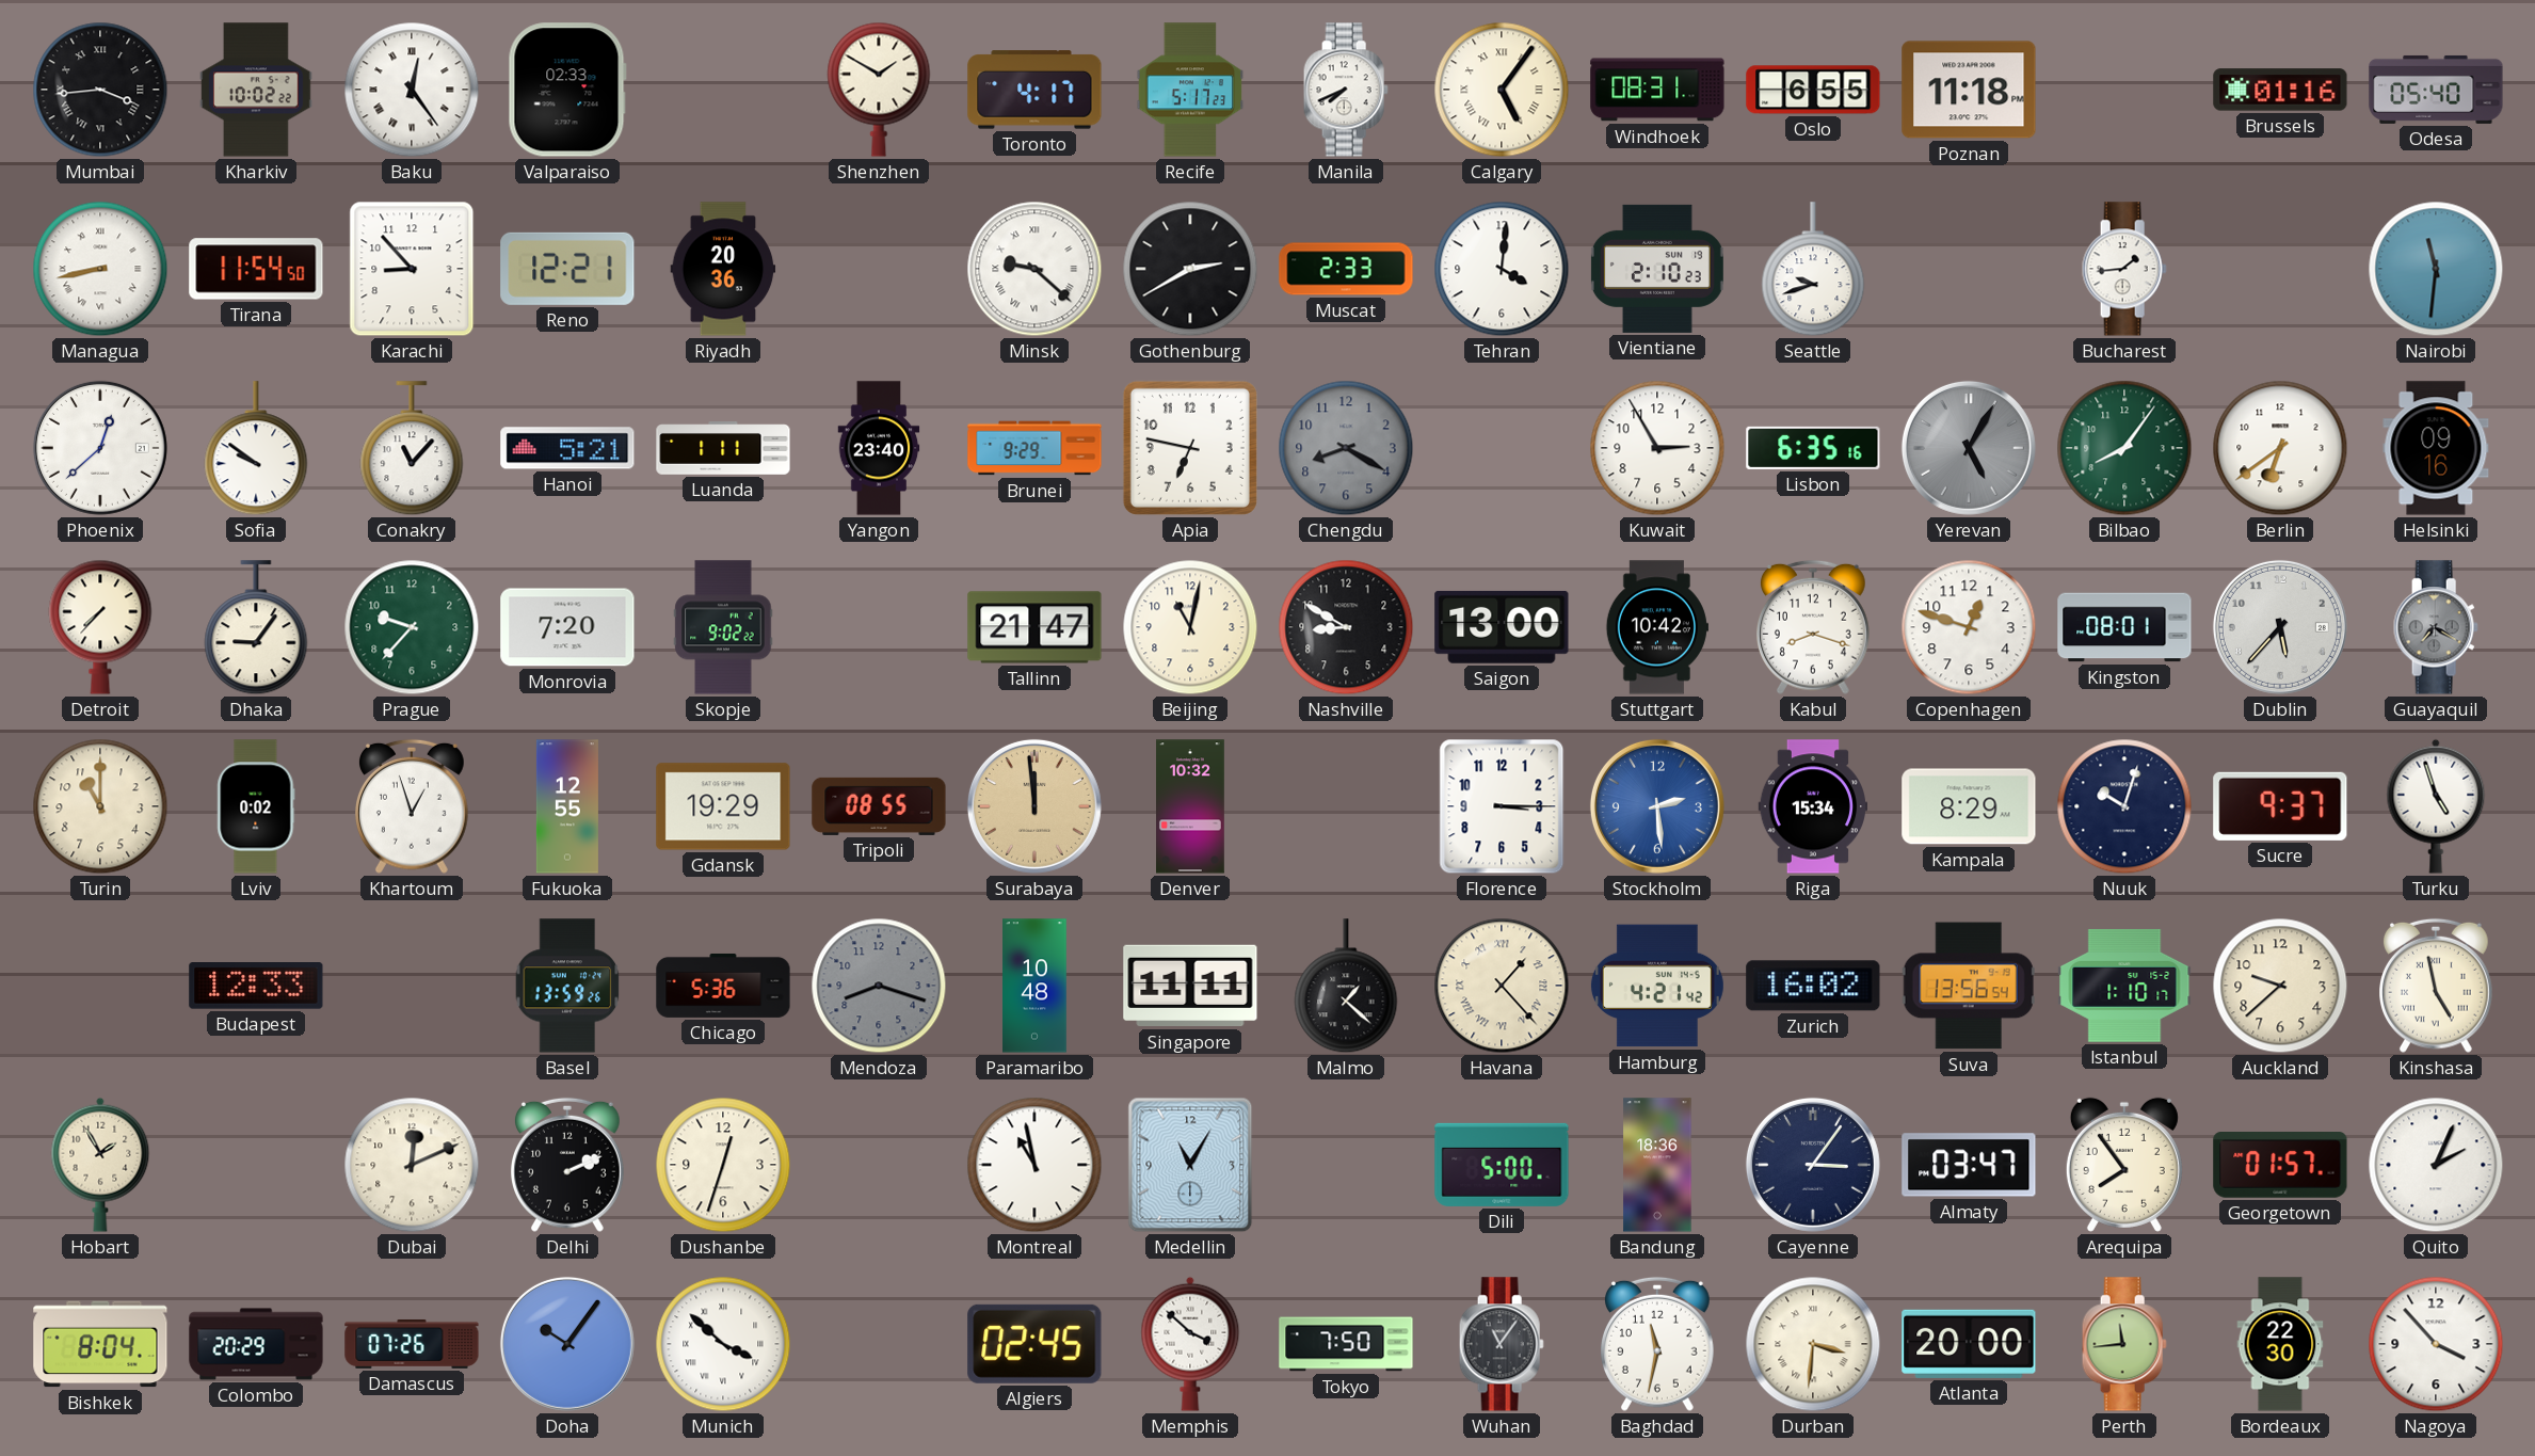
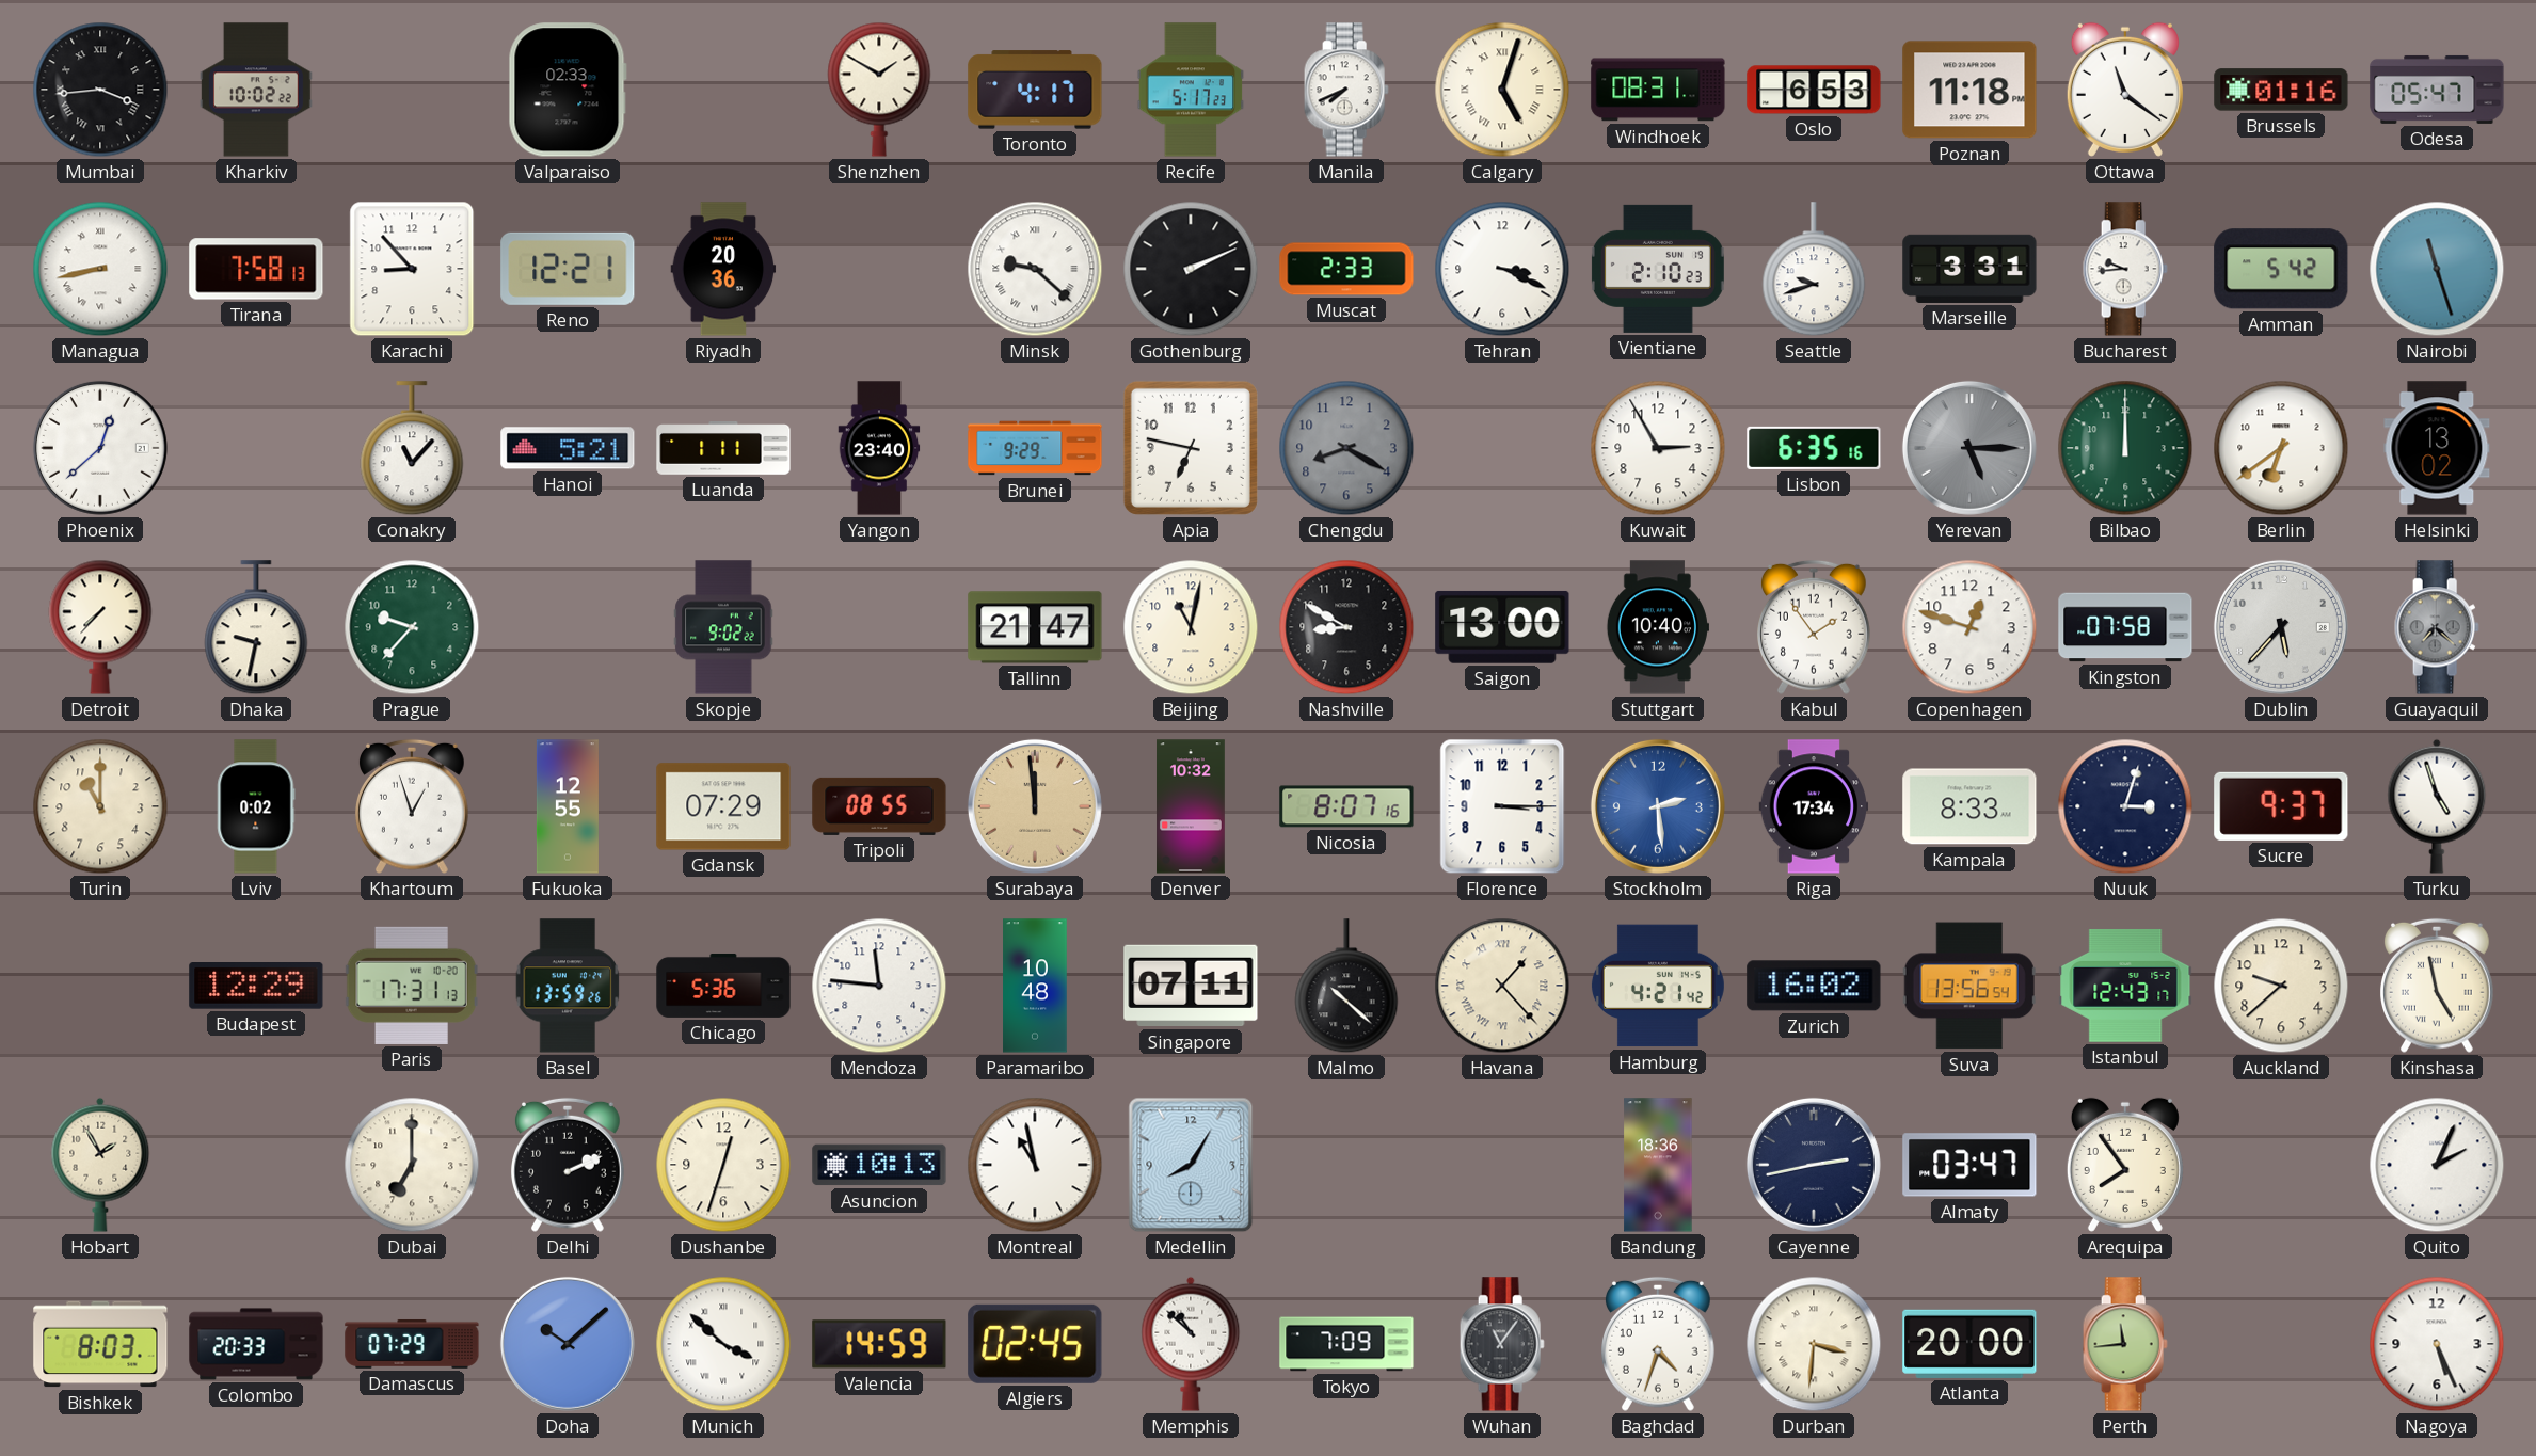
Baku: 12:24 -> none
Calgary: 5:06 -> 5:03
Oslo: 6:55 -> 6:53
Ottawa: none -> 11:21
Odesa: 05:40 -> 05:47
Tirana: 11:54 -> 7:58
Gothenburg: 2:40 -> 2:11
Tehran: 4:01 -> 3:19
Marseille: none -> 3:31
Bucharest: 1:44 -> 9:44
Amman: none -> 5:42
Nairobi: 11:31 -> 11:27
Sofia: 9:51 -> none
Yerevan: 5:05 -> 5:15
Bilbao: 8:06 -> 12:00
Helsinki: 09:16 -> 13:02
Dhaka: 9:06 -> 9:32
Monrovia: 7:20 -> none
Stuttgart: 10:42 -> 10:40
Kabul: 8:18 -> 1:54
Kingston: 08:01 -> 07:58
Guayaquil: 7:20 -> 7:22
Gdansk: 19:29 -> 07:29
Nicosia: none -> 8:07
Riga: 15:34 -> 17:34
Kampala: 8:29 -> 8:33
Nuuk: 10:03 -> 3:03
Budapest: 12:33 -> 12:29
Paris: none -> 17:31
Mendoza: 8:18 -> 11:46
Mendoza dial: grey -> white
Singapore: 11:11 -> 07:11
Malmo: 1:22 -> 10:22
Istanbul: 1:10 -> 12:43
Dubai: 12:11 -> 7:00
Asuncion: none -> 10:13
Medellin: 11:05 -> 8:05
Dili: 5:00 -> none
Cayenne: 3:06 -> 2:43
Georgetown: 01:57 -> none
Bishkek: 8:04 -> 8:03
Colombo: 20:29 -> 20:33
Damascus: 07:26 -> 07:29
Doha: 10:06 -> 10:08
Valencia: none -> 14:59
Memphis: 3:52 -> 10:52
Tokyo: 7:50 -> 7:09
Baghdad: 11:32 -> 4:33
Bordeaux: 22:30 -> none
Nagoya: 3:53 -> 5:26
